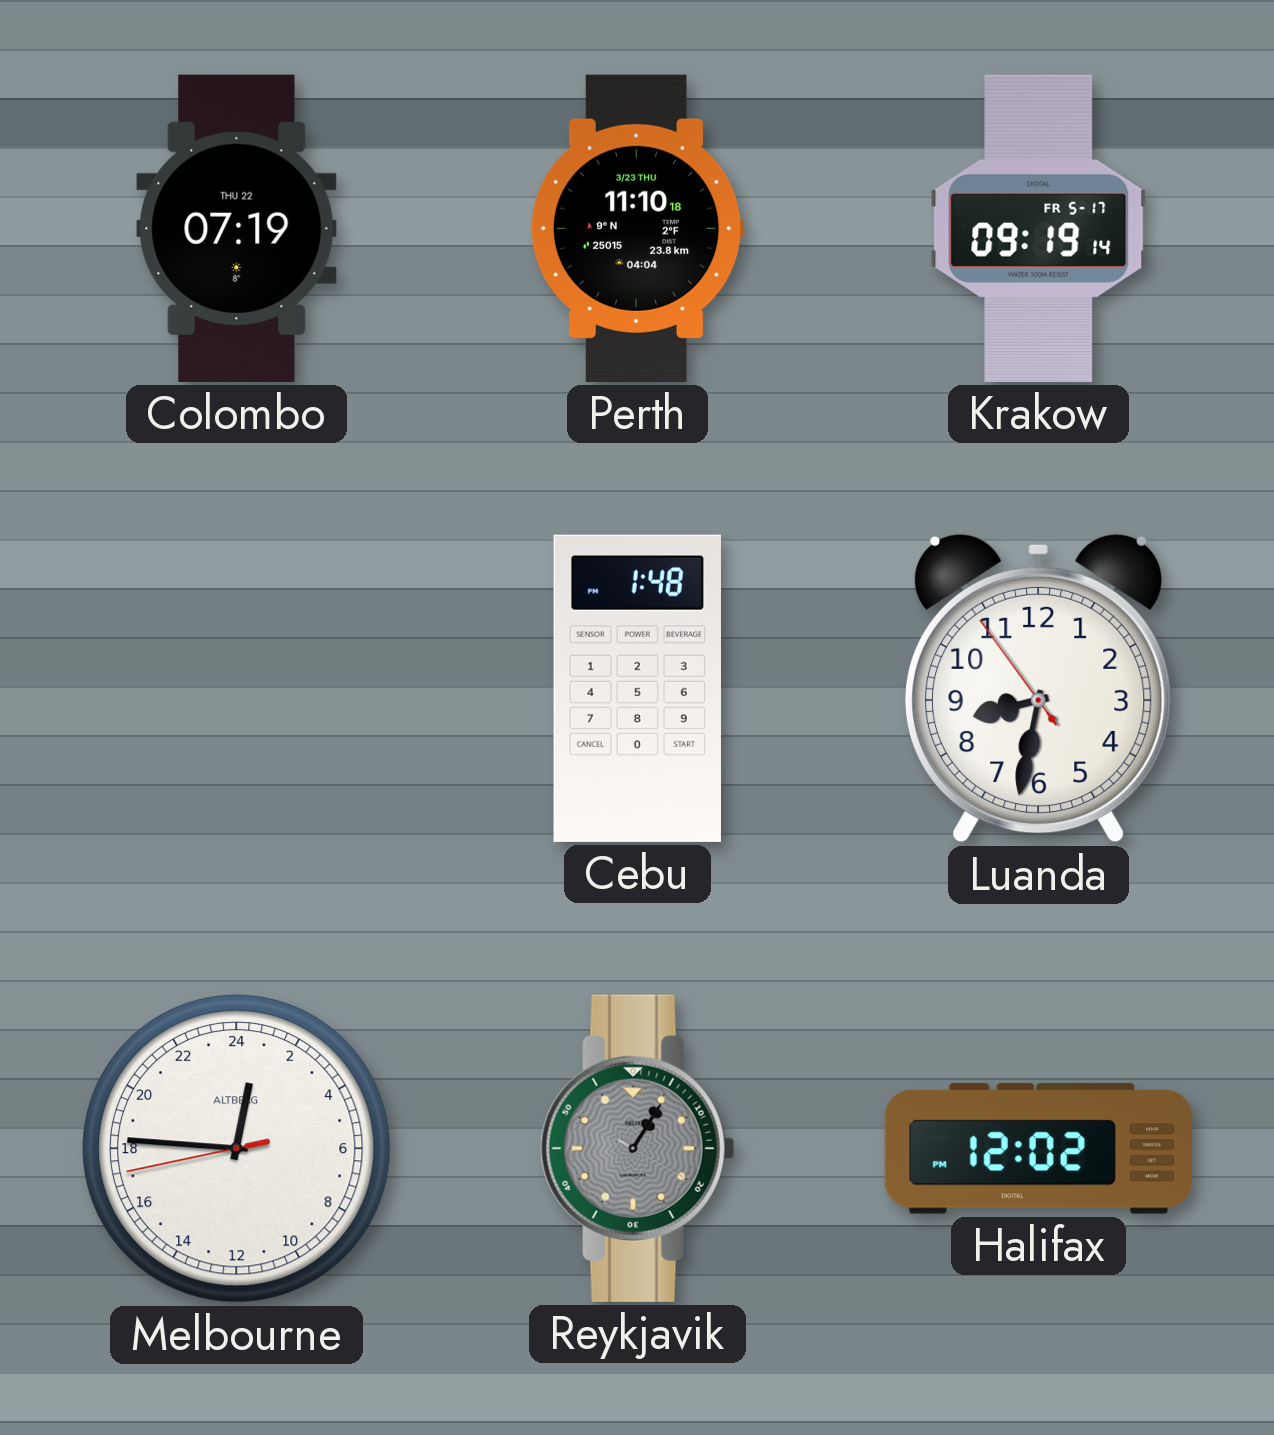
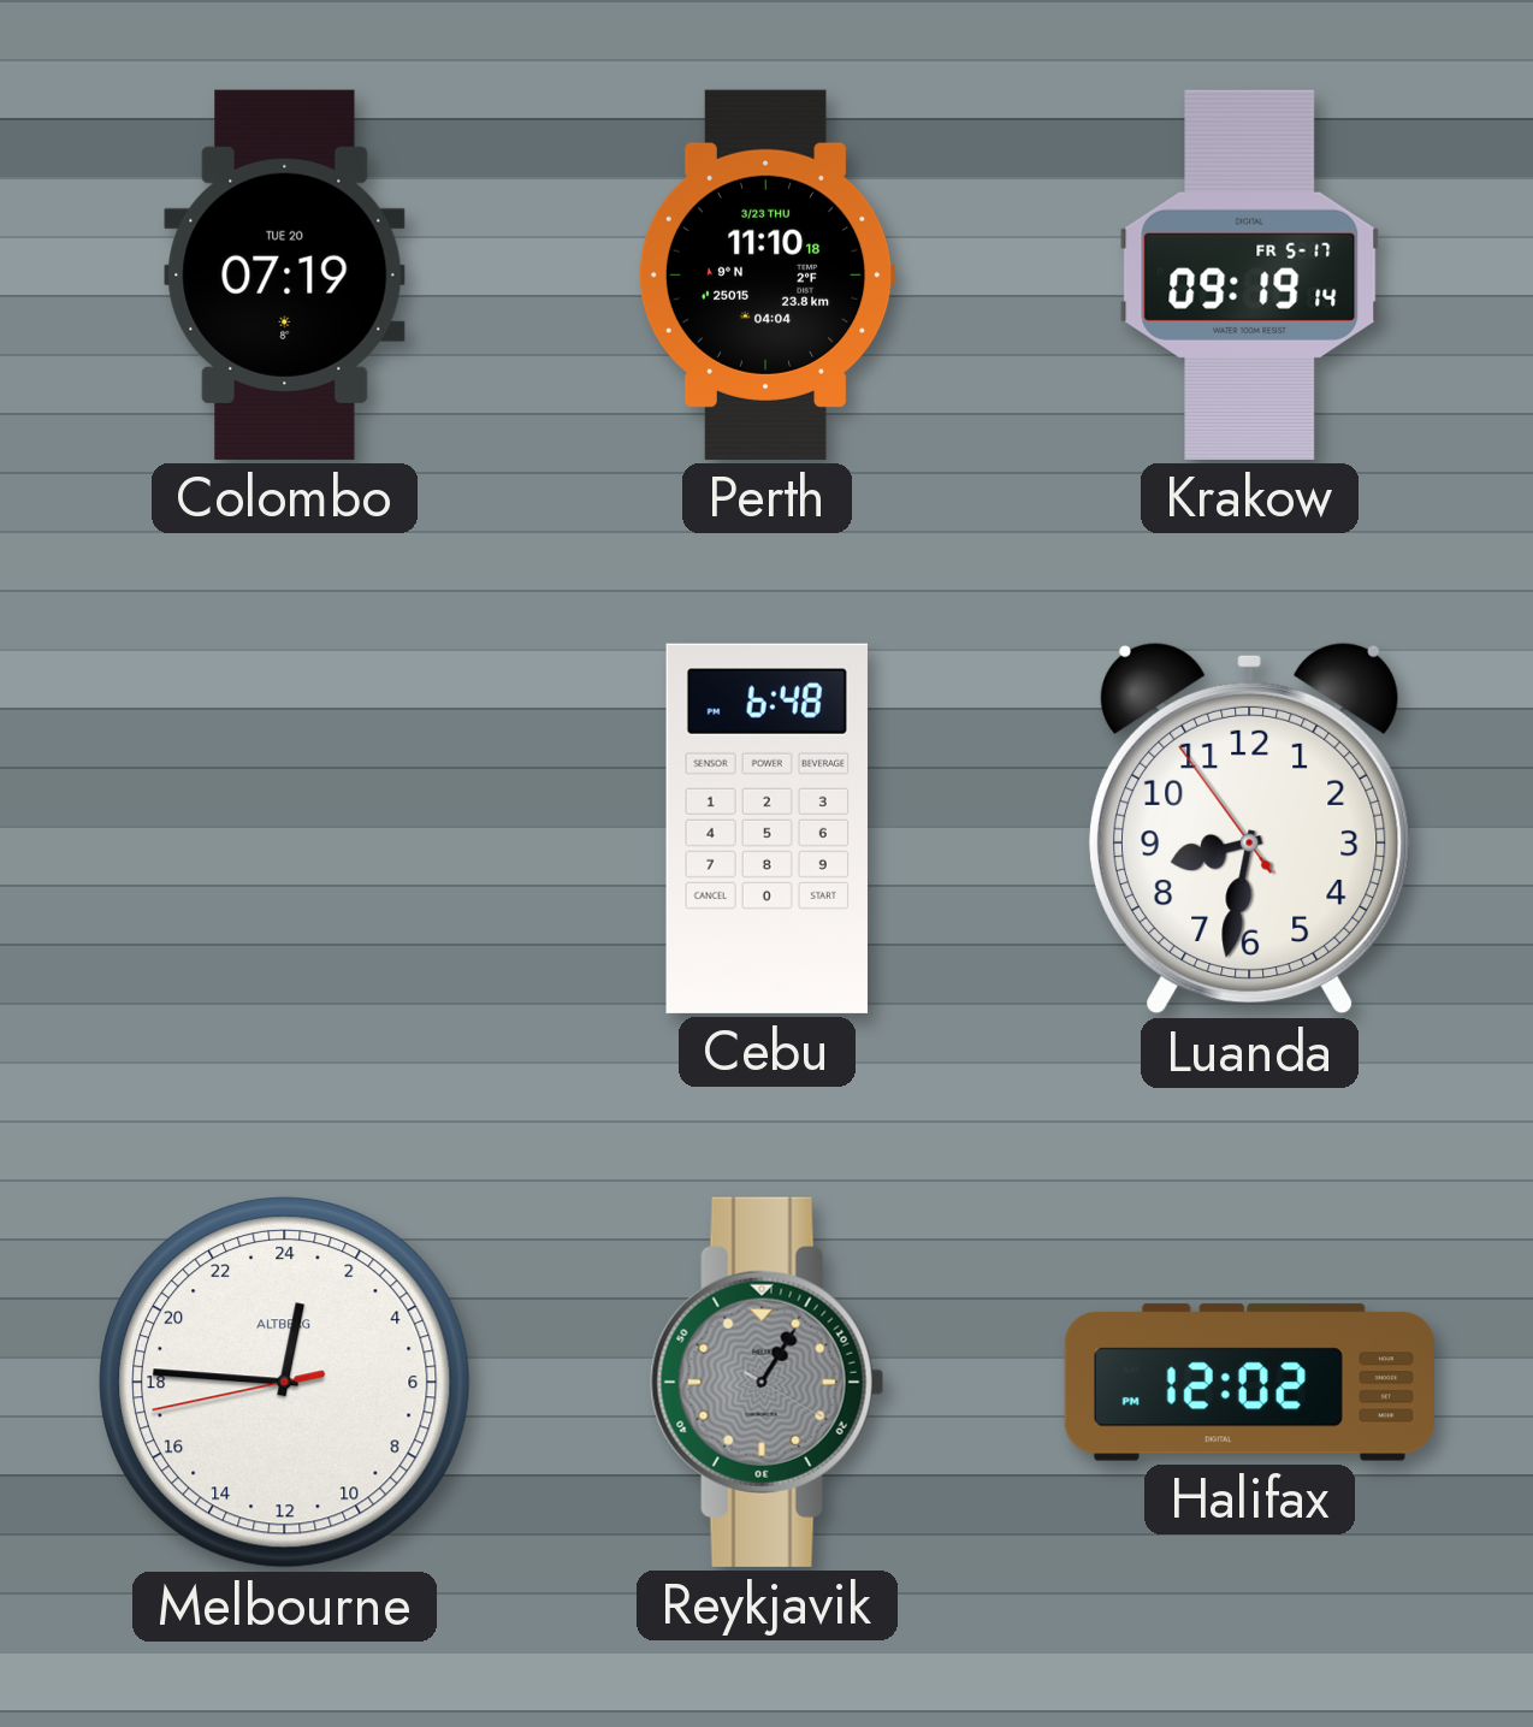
Colombo date: THU 22 -> TUE 20
Cebu: 1:48 -> 6:48
